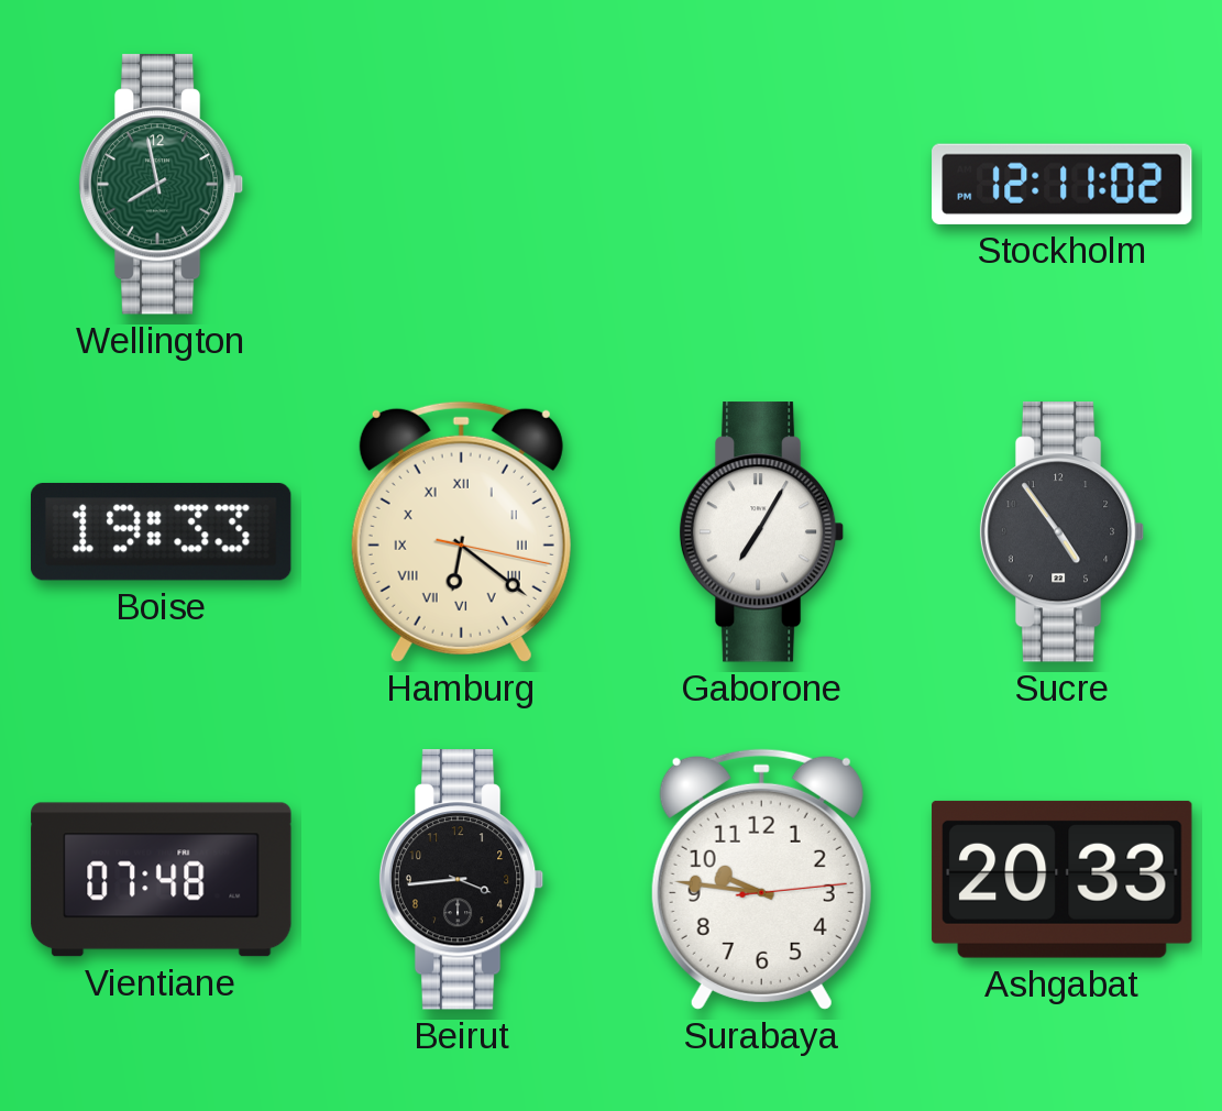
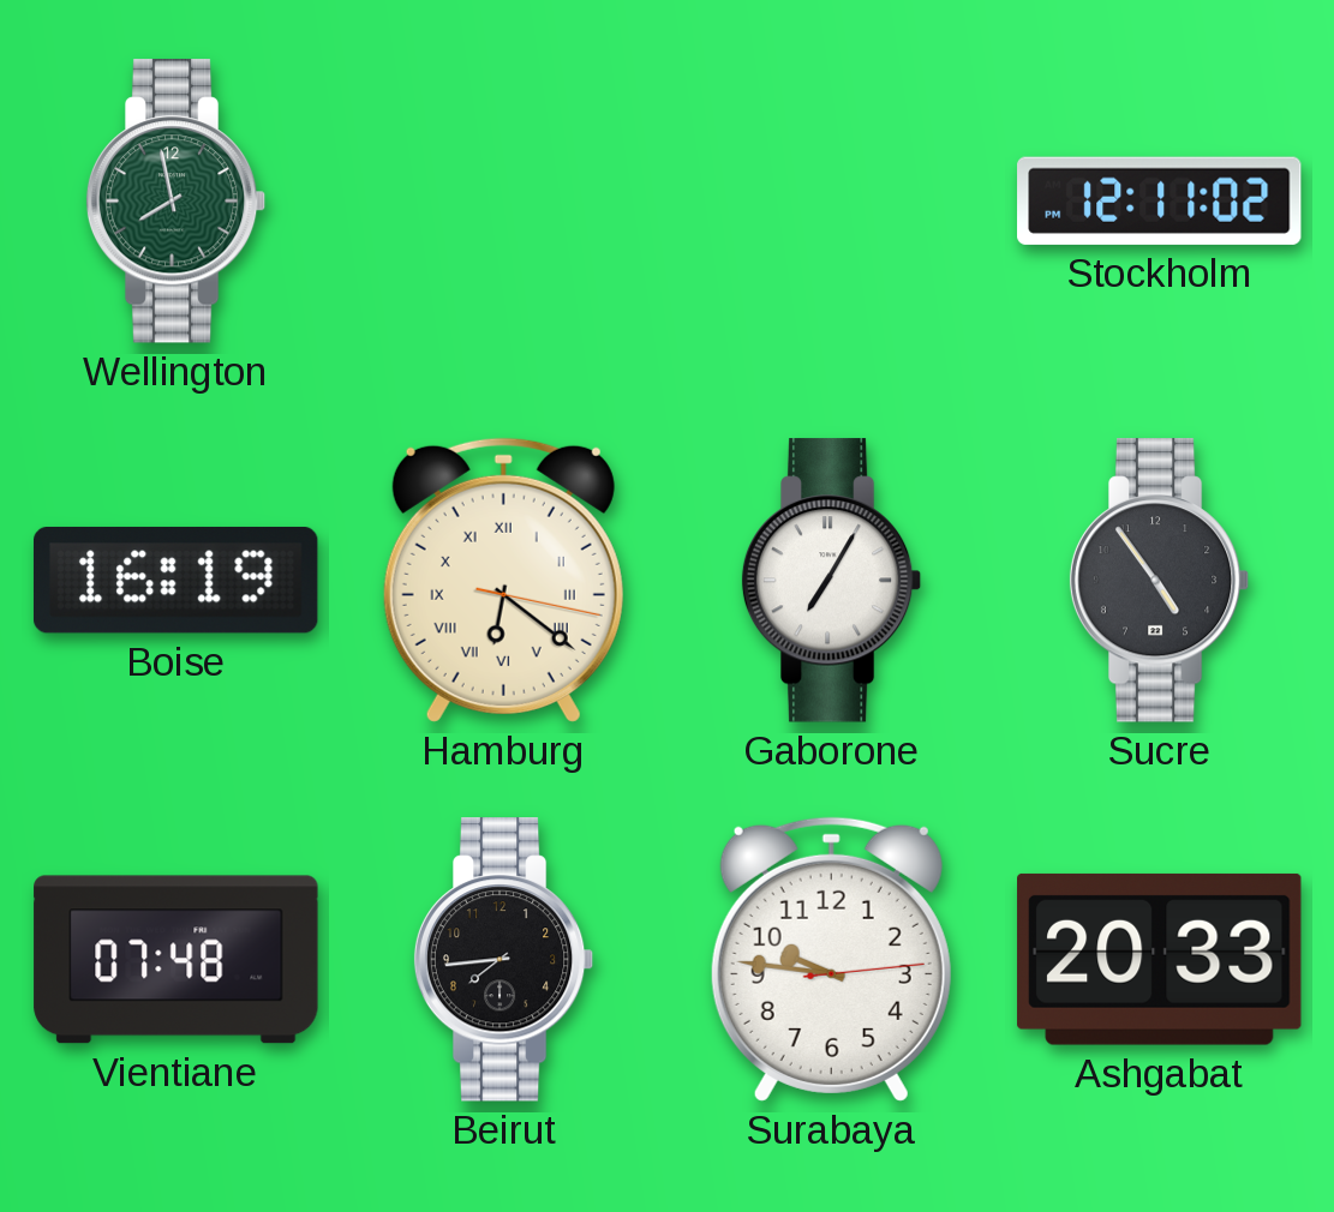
Boise: 19:33 -> 16:19
Beirut: 3:44 -> 7:44
